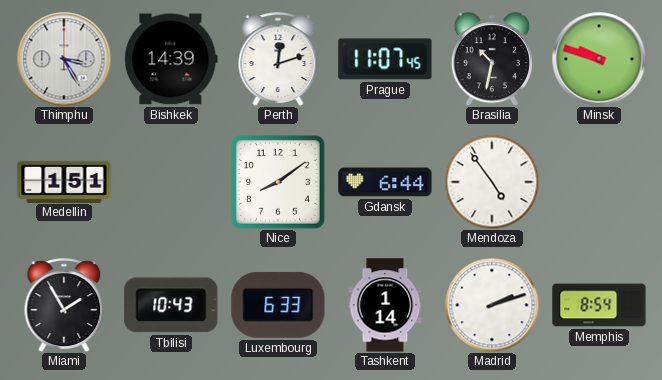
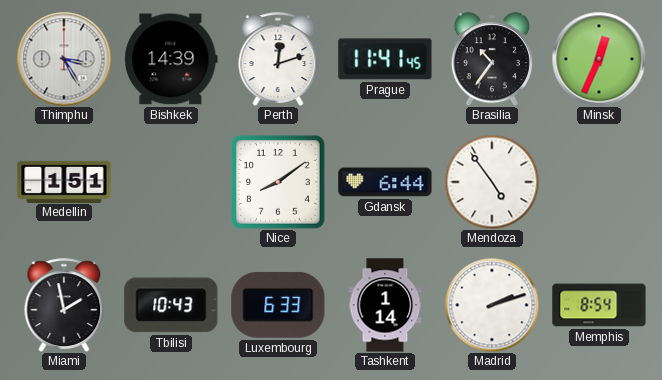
Prague: 11:07 -> 11:41
Brasilia: 10:32 -> 10:36
Minsk: 9:48 -> 12:34
Miami: 1:55 -> 1:58
